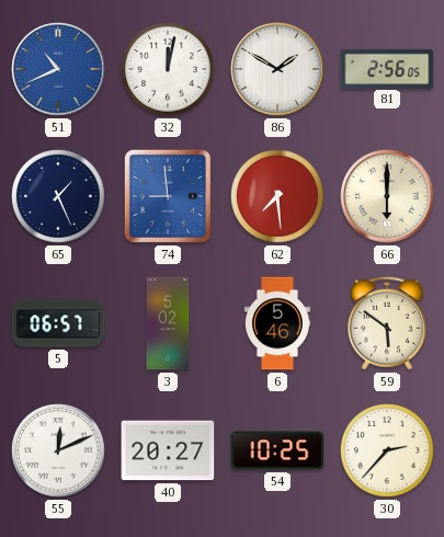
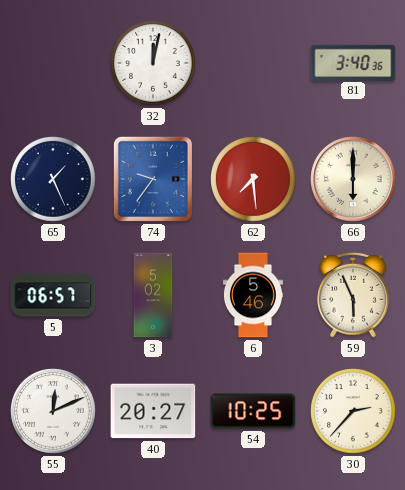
51: 10:41 -> none
86: 1:50 -> none
81: 2:56 -> 3:40
74: 8:59 -> 9:36
59: 5:51 -> 5:56
